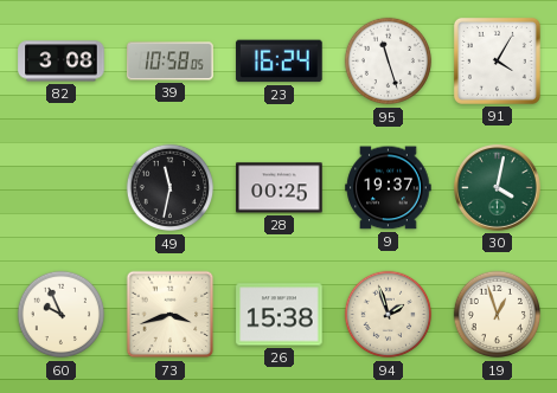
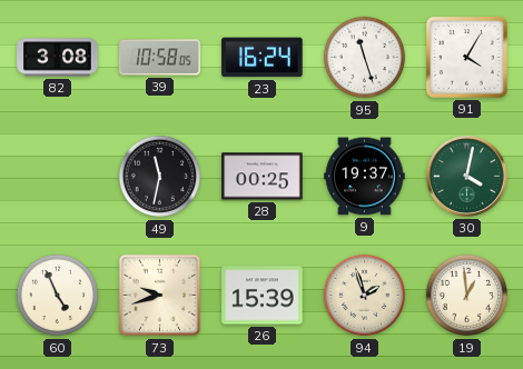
60: 9:56 -> 4:56
73: 3:42 -> 9:42
26: 15:38 -> 15:39
19: 12:57 -> 12:59
